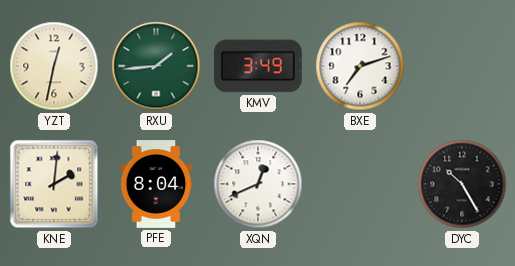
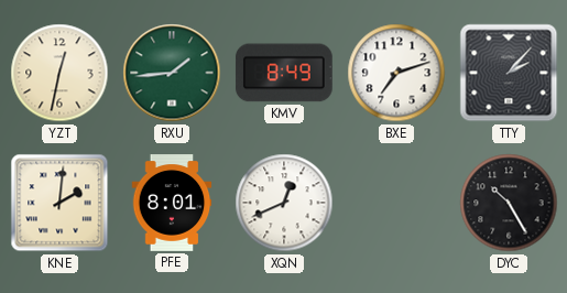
KMV: 3:49 -> 8:49
TTY: none -> 2:07
PFE: 8:04 -> 8:01
